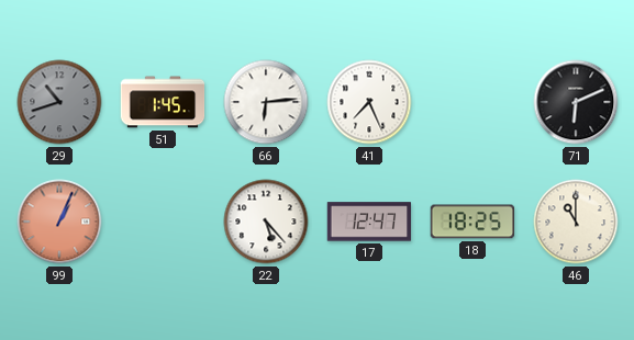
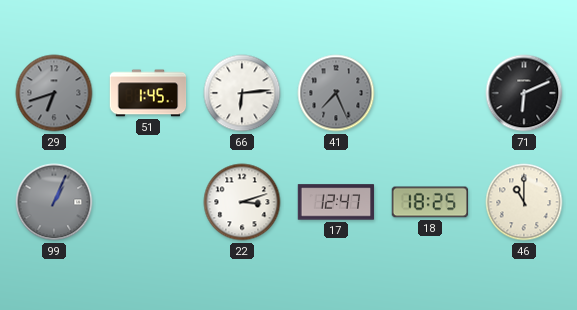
29: 10:42 -> 6:42
41 dial: white -> grey
99 dial: salmon -> grey
22: 5:23 -> 3:12
